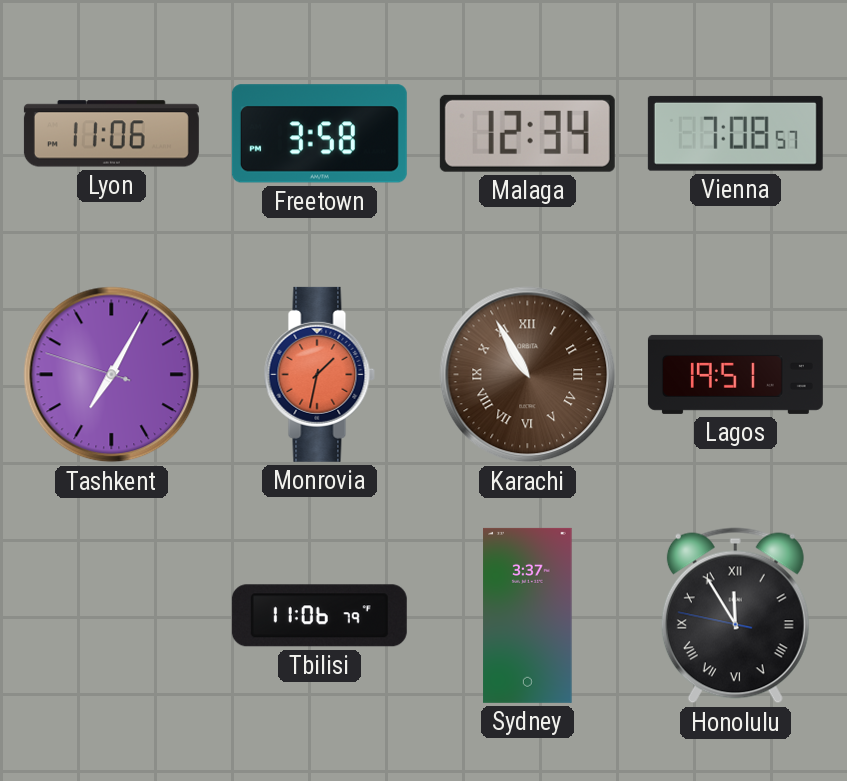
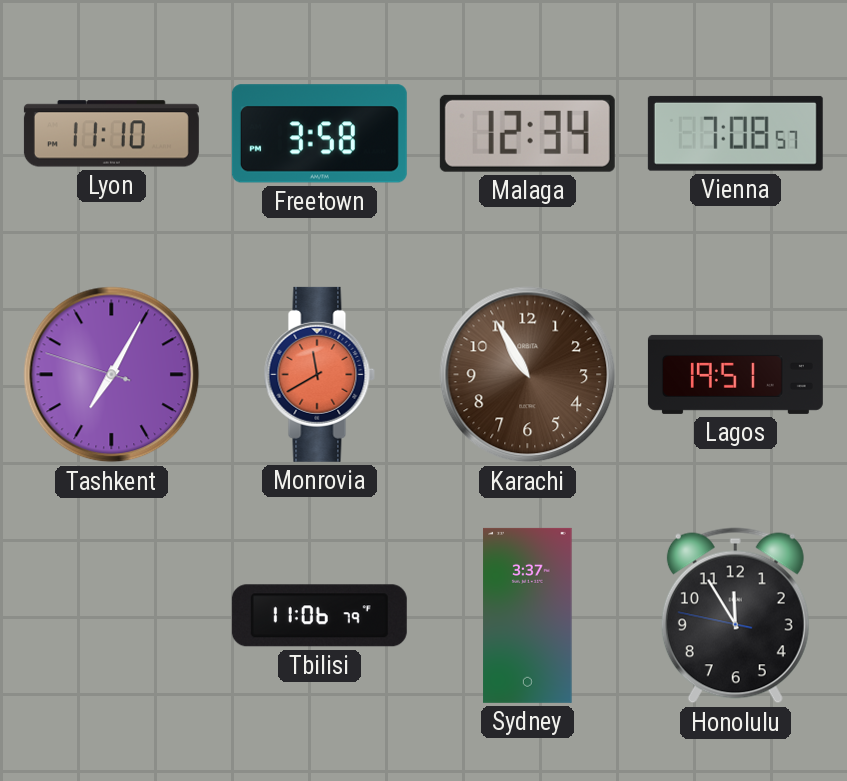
Lyon: 11:06 -> 11:10
Monrovia: 1:32 -> 11:40
Karachi numerals: Roman -> Arabic
Honolulu numerals: Roman -> Arabic
